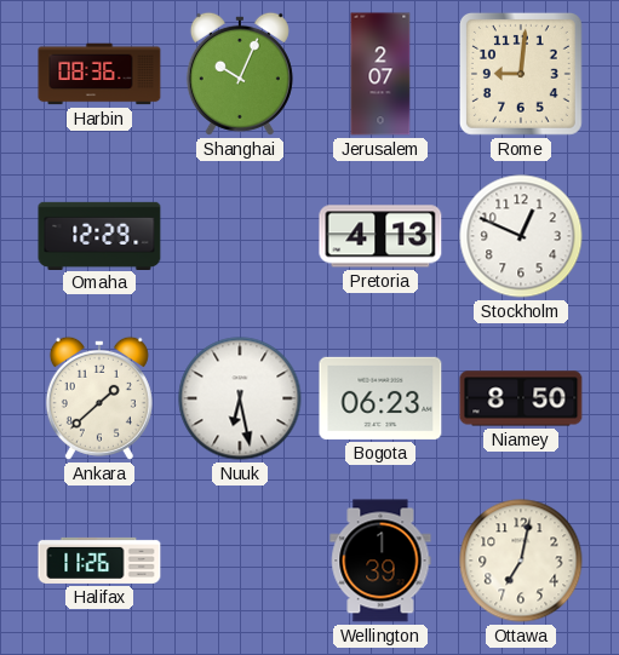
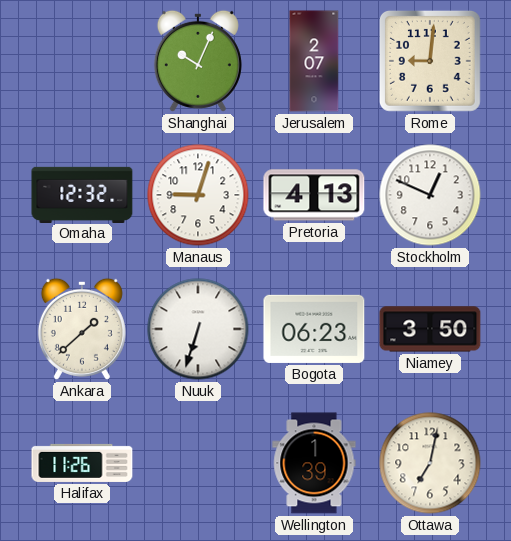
Harbin: 08:36 -> none
Omaha: 12:29 -> 12:32
Manaus: none -> 9:03
Nuuk: 6:28 -> 6:33
Niamey: 8:50 -> 3:50
